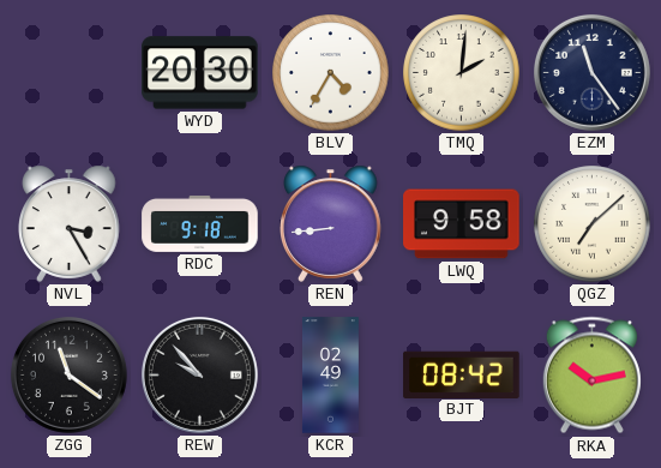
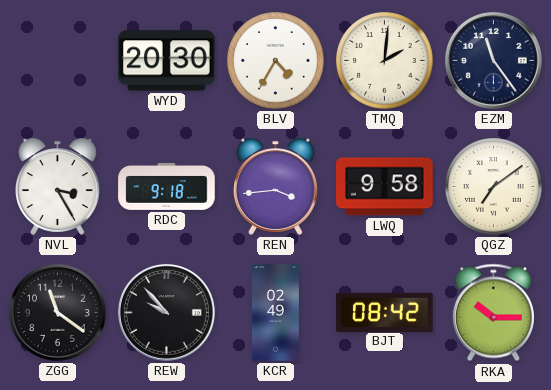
REN: 8:44 -> 3:44
QGZ: 7:08 -> 7:09
RKA: 10:13 -> 10:15
